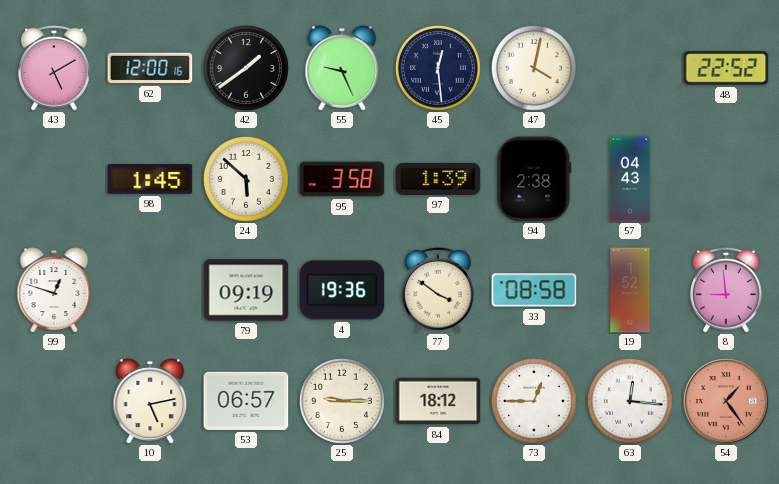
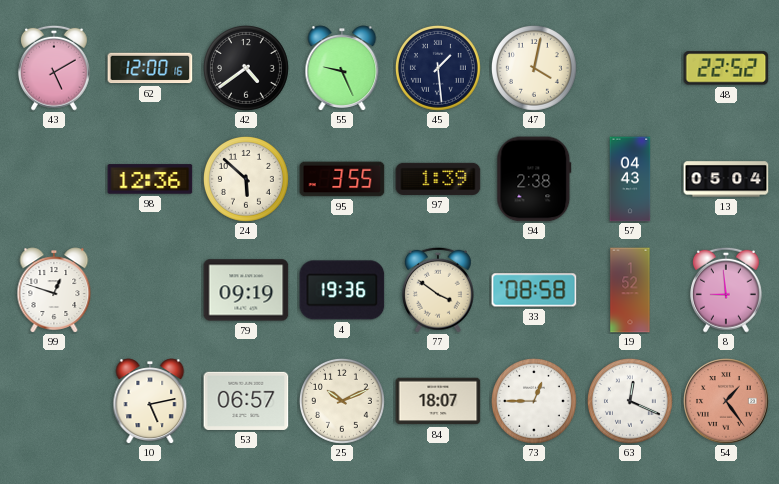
42: 1:39 -> 4:39
45: 12:29 -> 1:29
98: 1:45 -> 12:36
95: 3:58 -> 3:55
13: none -> 05:04
25: 9:15 -> 10:11
84: 18:12 -> 18:07
63: 12:16 -> 12:19
